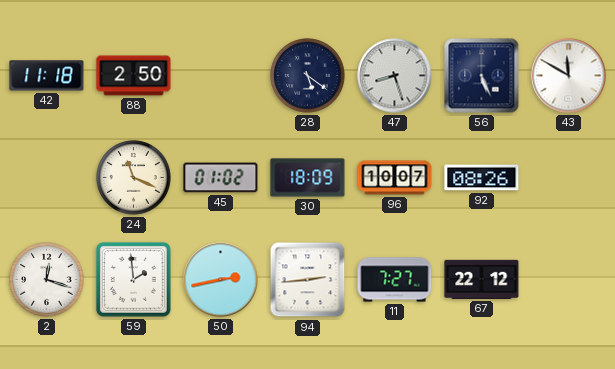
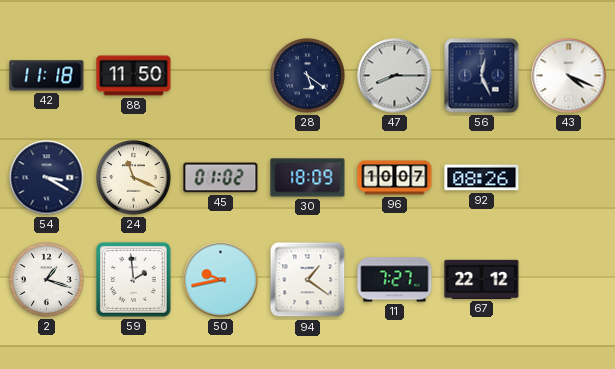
88: 2:50 -> 11:50
47: 8:27 -> 8:15
56: 5:26 -> 12:26
43: 11:50 -> 4:19
54: none -> 3:20
2: 12:18 -> 1:18
50: 2:43 -> 9:43
94: 2:44 -> 1:21
